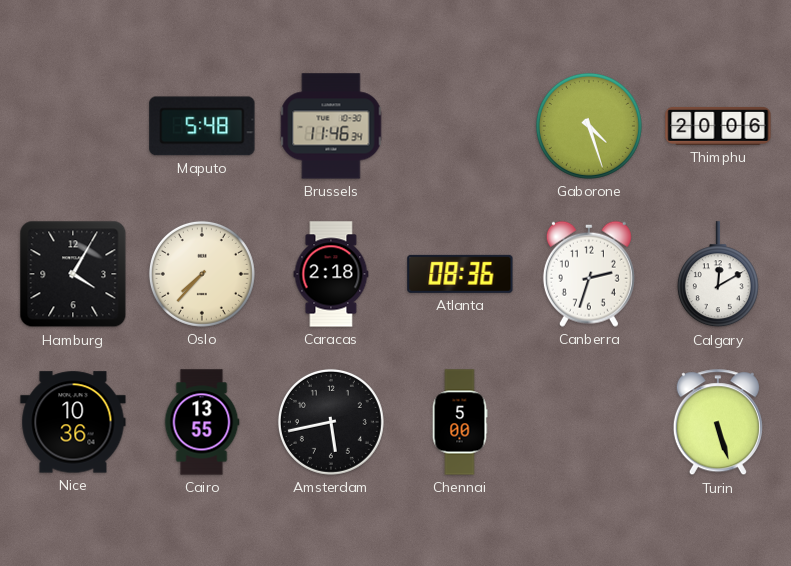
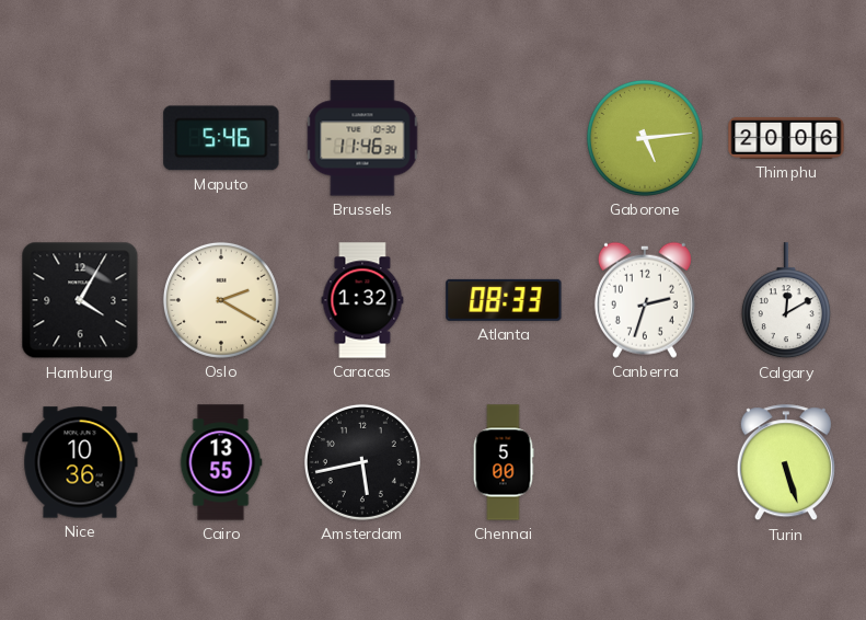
Maputo: 5:48 -> 5:46
Gaborone: 4:27 -> 5:14
Oslo: 7:37 -> 2:20
Caracas: 2:18 -> 1:32
Atlanta: 08:36 -> 08:33
